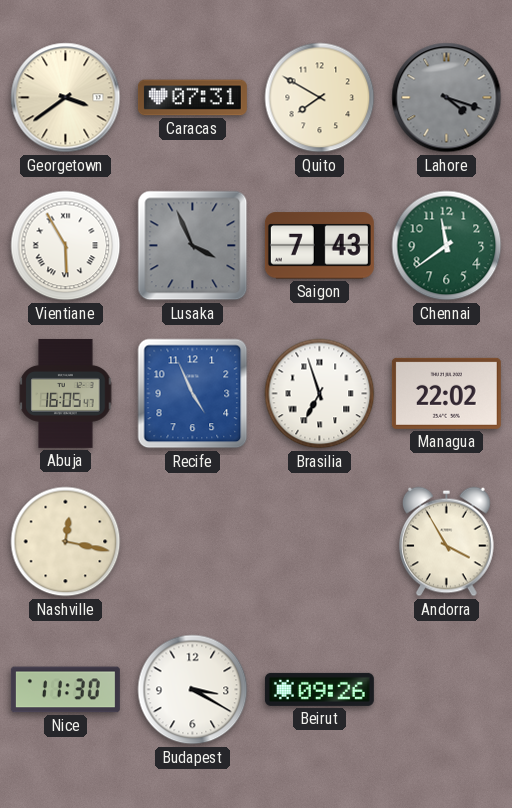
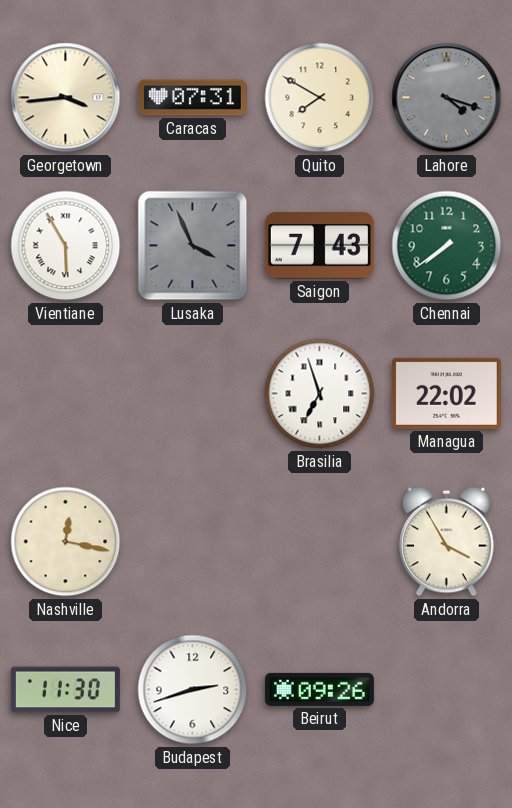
Georgetown: 3:39 -> 3:44
Chennai: 11:39 -> 7:39
Abuja: 16:05 -> none
Recife: 4:56 -> none
Budapest: 3:20 -> 2:42
